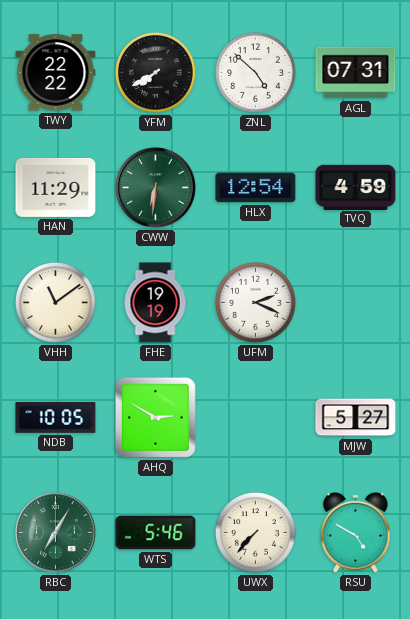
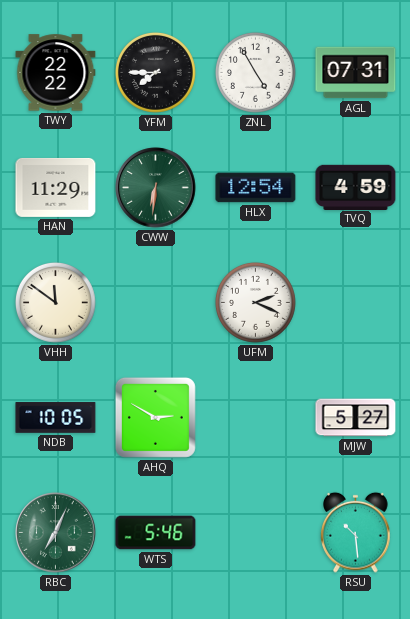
YFM: 7:40 -> 7:45
ZNL: 4:52 -> 4:55
VHH: 11:09 -> 11:51
FHE: 19:19 -> none
RBC: 7:05 -> 7:04
UWX: 7:37 -> none
RSU: 4:50 -> 10:29
